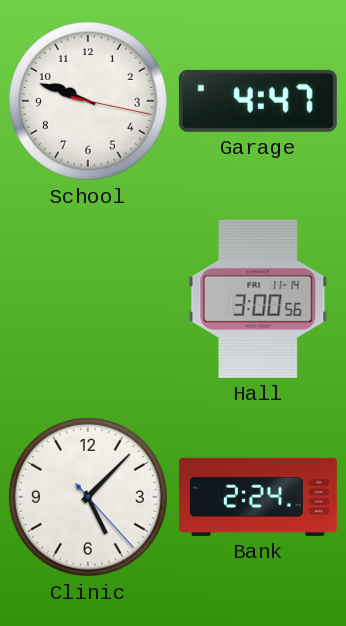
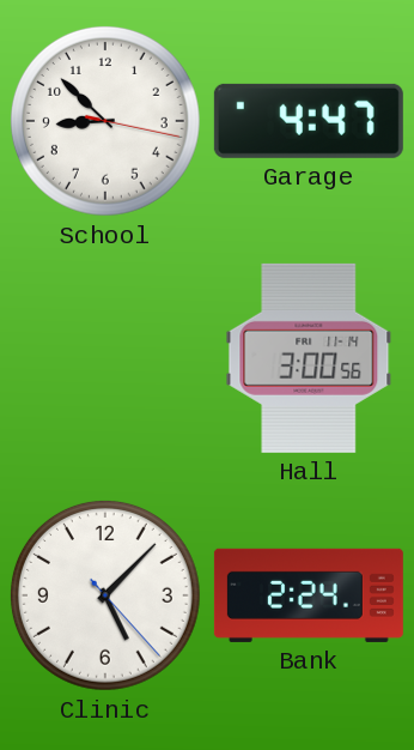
School: 9:48 -> 8:52
